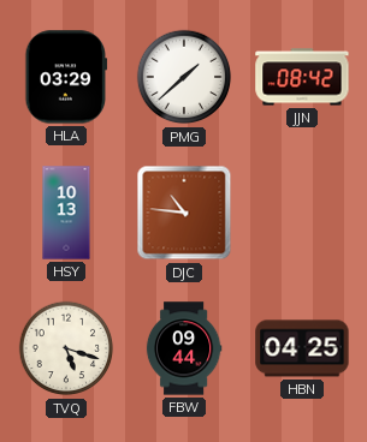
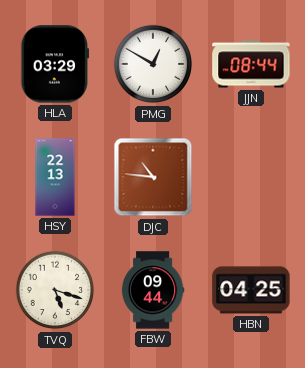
PMG: 1:38 -> 12:50
JJN: 08:42 -> 08:44
HSY: 10:13 -> 22:13
